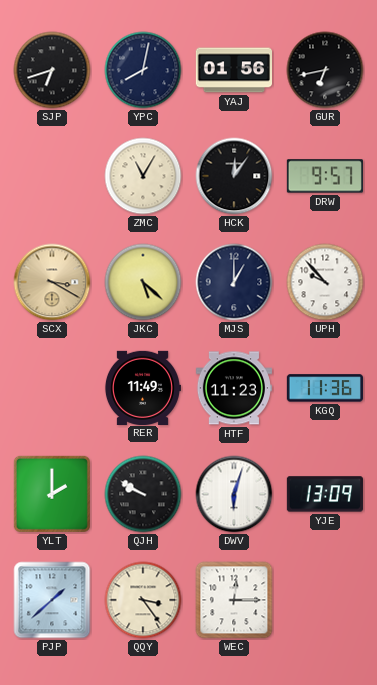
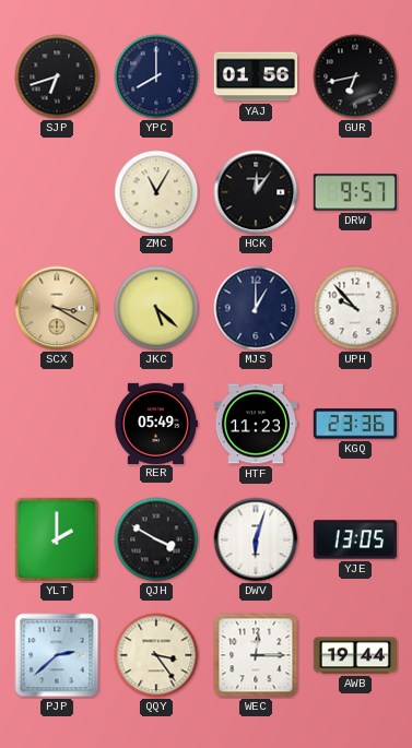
YPC: 8:02 -> 8:00
RER: 11:49 -> 05:49
KGQ: 11:36 -> 23:36
QJH: 9:50 -> 3:50
YJE: 13:09 -> 13:05
PJP: 1:38 -> 2:38
AWB: none -> 19:44
